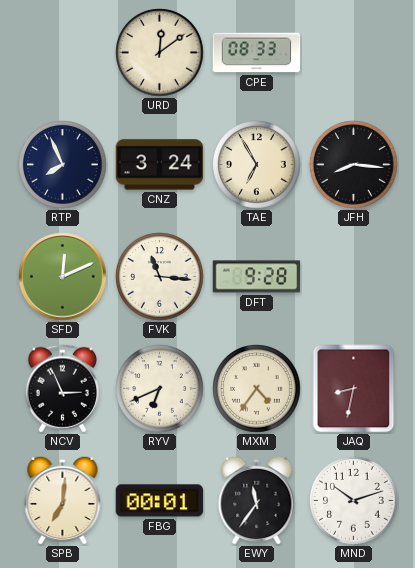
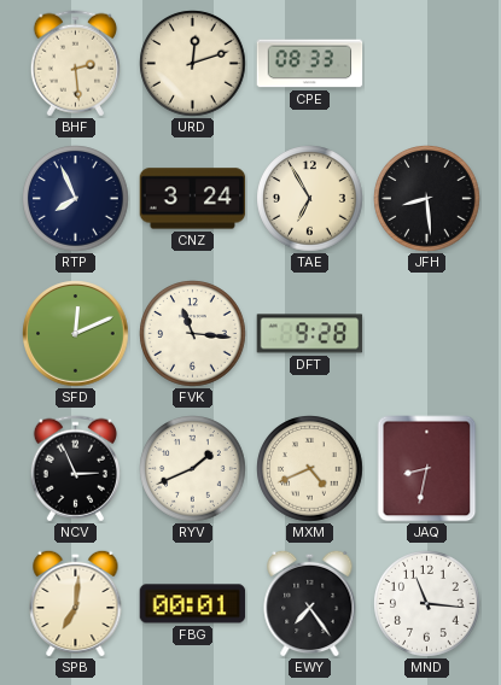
BHF: none -> 2:29
URD: 12:09 -> 12:12
JFH: 8:16 -> 8:29
RYV: 6:41 -> 1:41
MXM: 4:36 -> 4:41
EWY: 11:36 -> 7:24
MND: 10:12 -> 11:16
